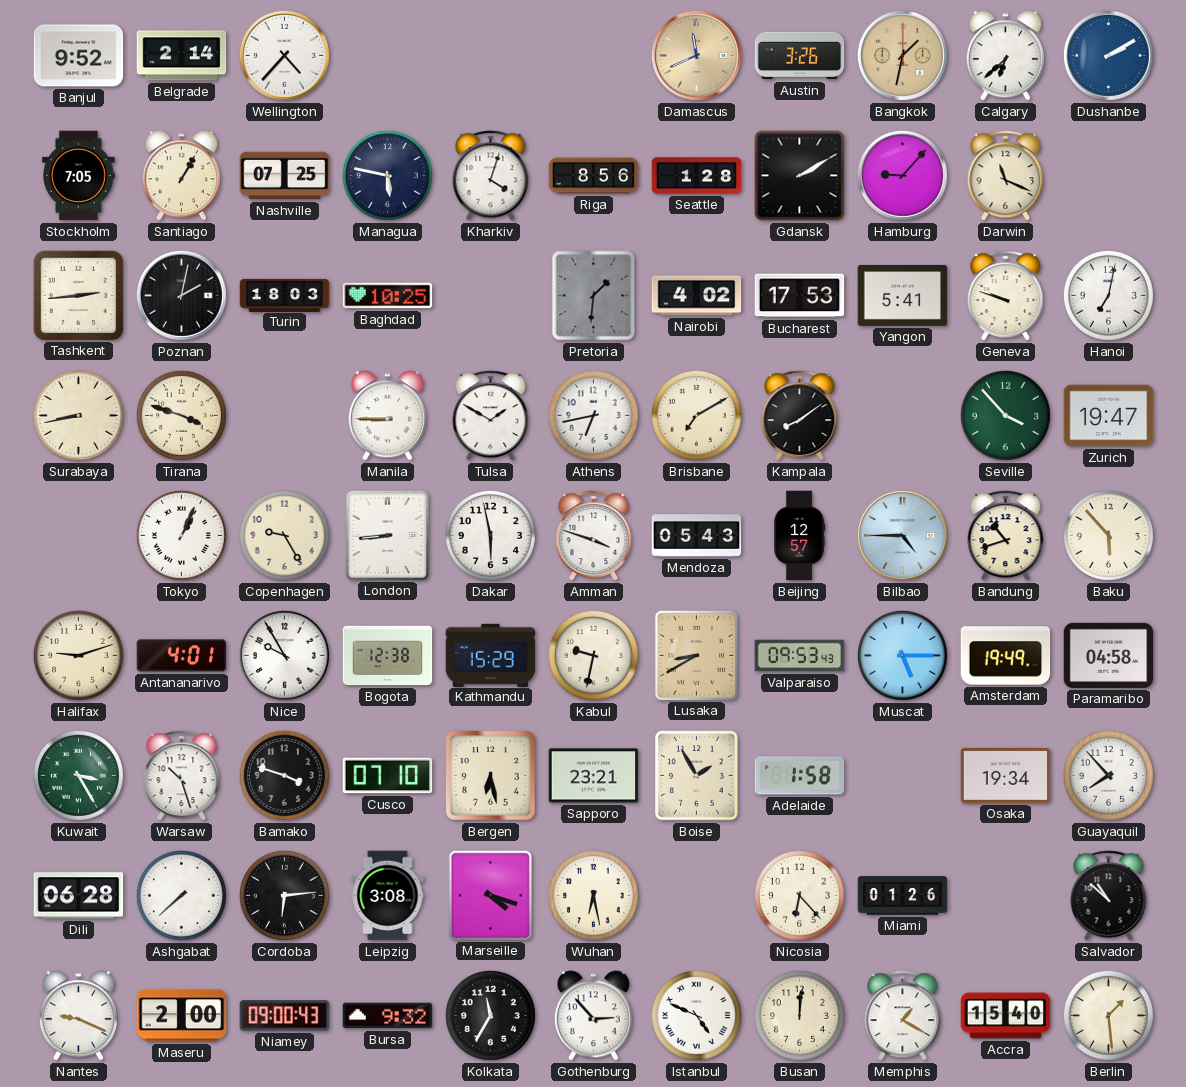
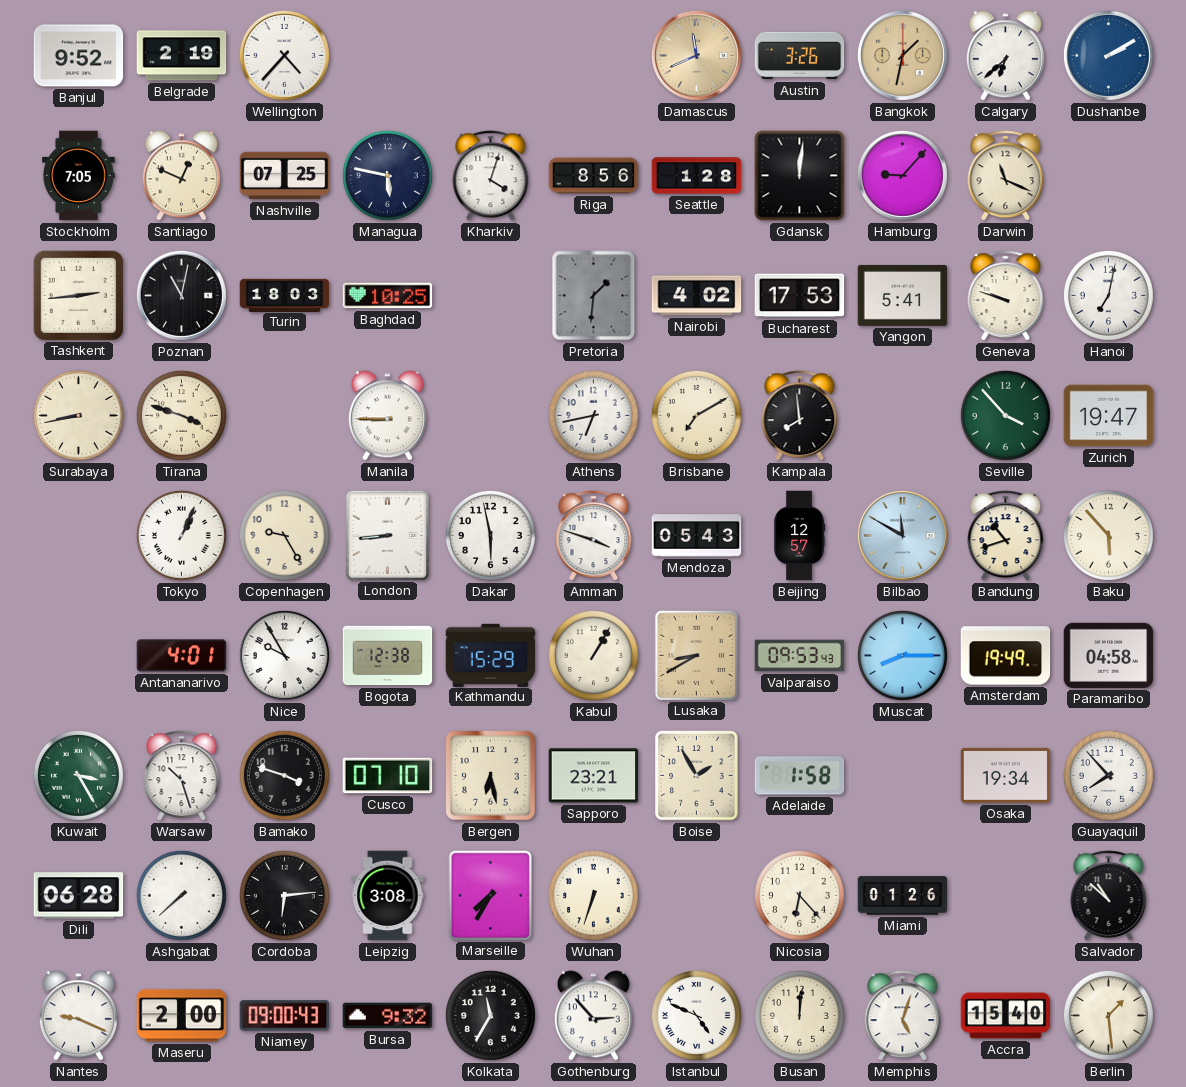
Belgrade: 2:14 -> 2:19
Santiago: 1:05 -> 12:49
Gdansk: 2:10 -> 12:01
Poznan: 2:02 -> 11:02
Tulsa: 1:50 -> none
Kampala: 8:09 -> 7:59
Bilbao: 4:45 -> 11:50
Halifax: 9:12 -> none
Kabul: 9:32 -> 1:05
Muscat: 5:15 -> 8:15
Marseille: 4:18 -> 7:35
Wuhan: 6:28 -> 6:33
Memphis: 1:20 -> 5:03
